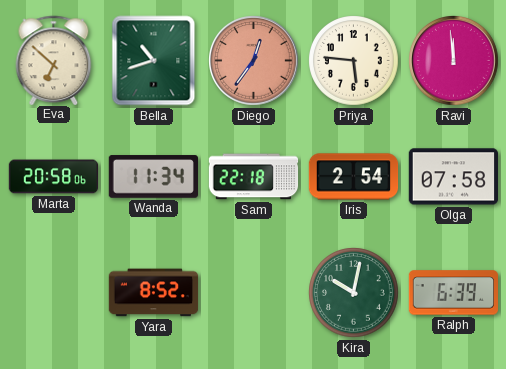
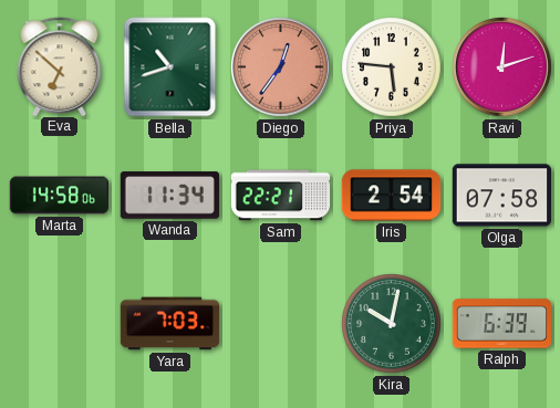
Ravi: 11:59 -> 12:12
Marta: 20:58 -> 14:58
Sam: 22:18 -> 22:21
Yara: 8:52 -> 7:03
